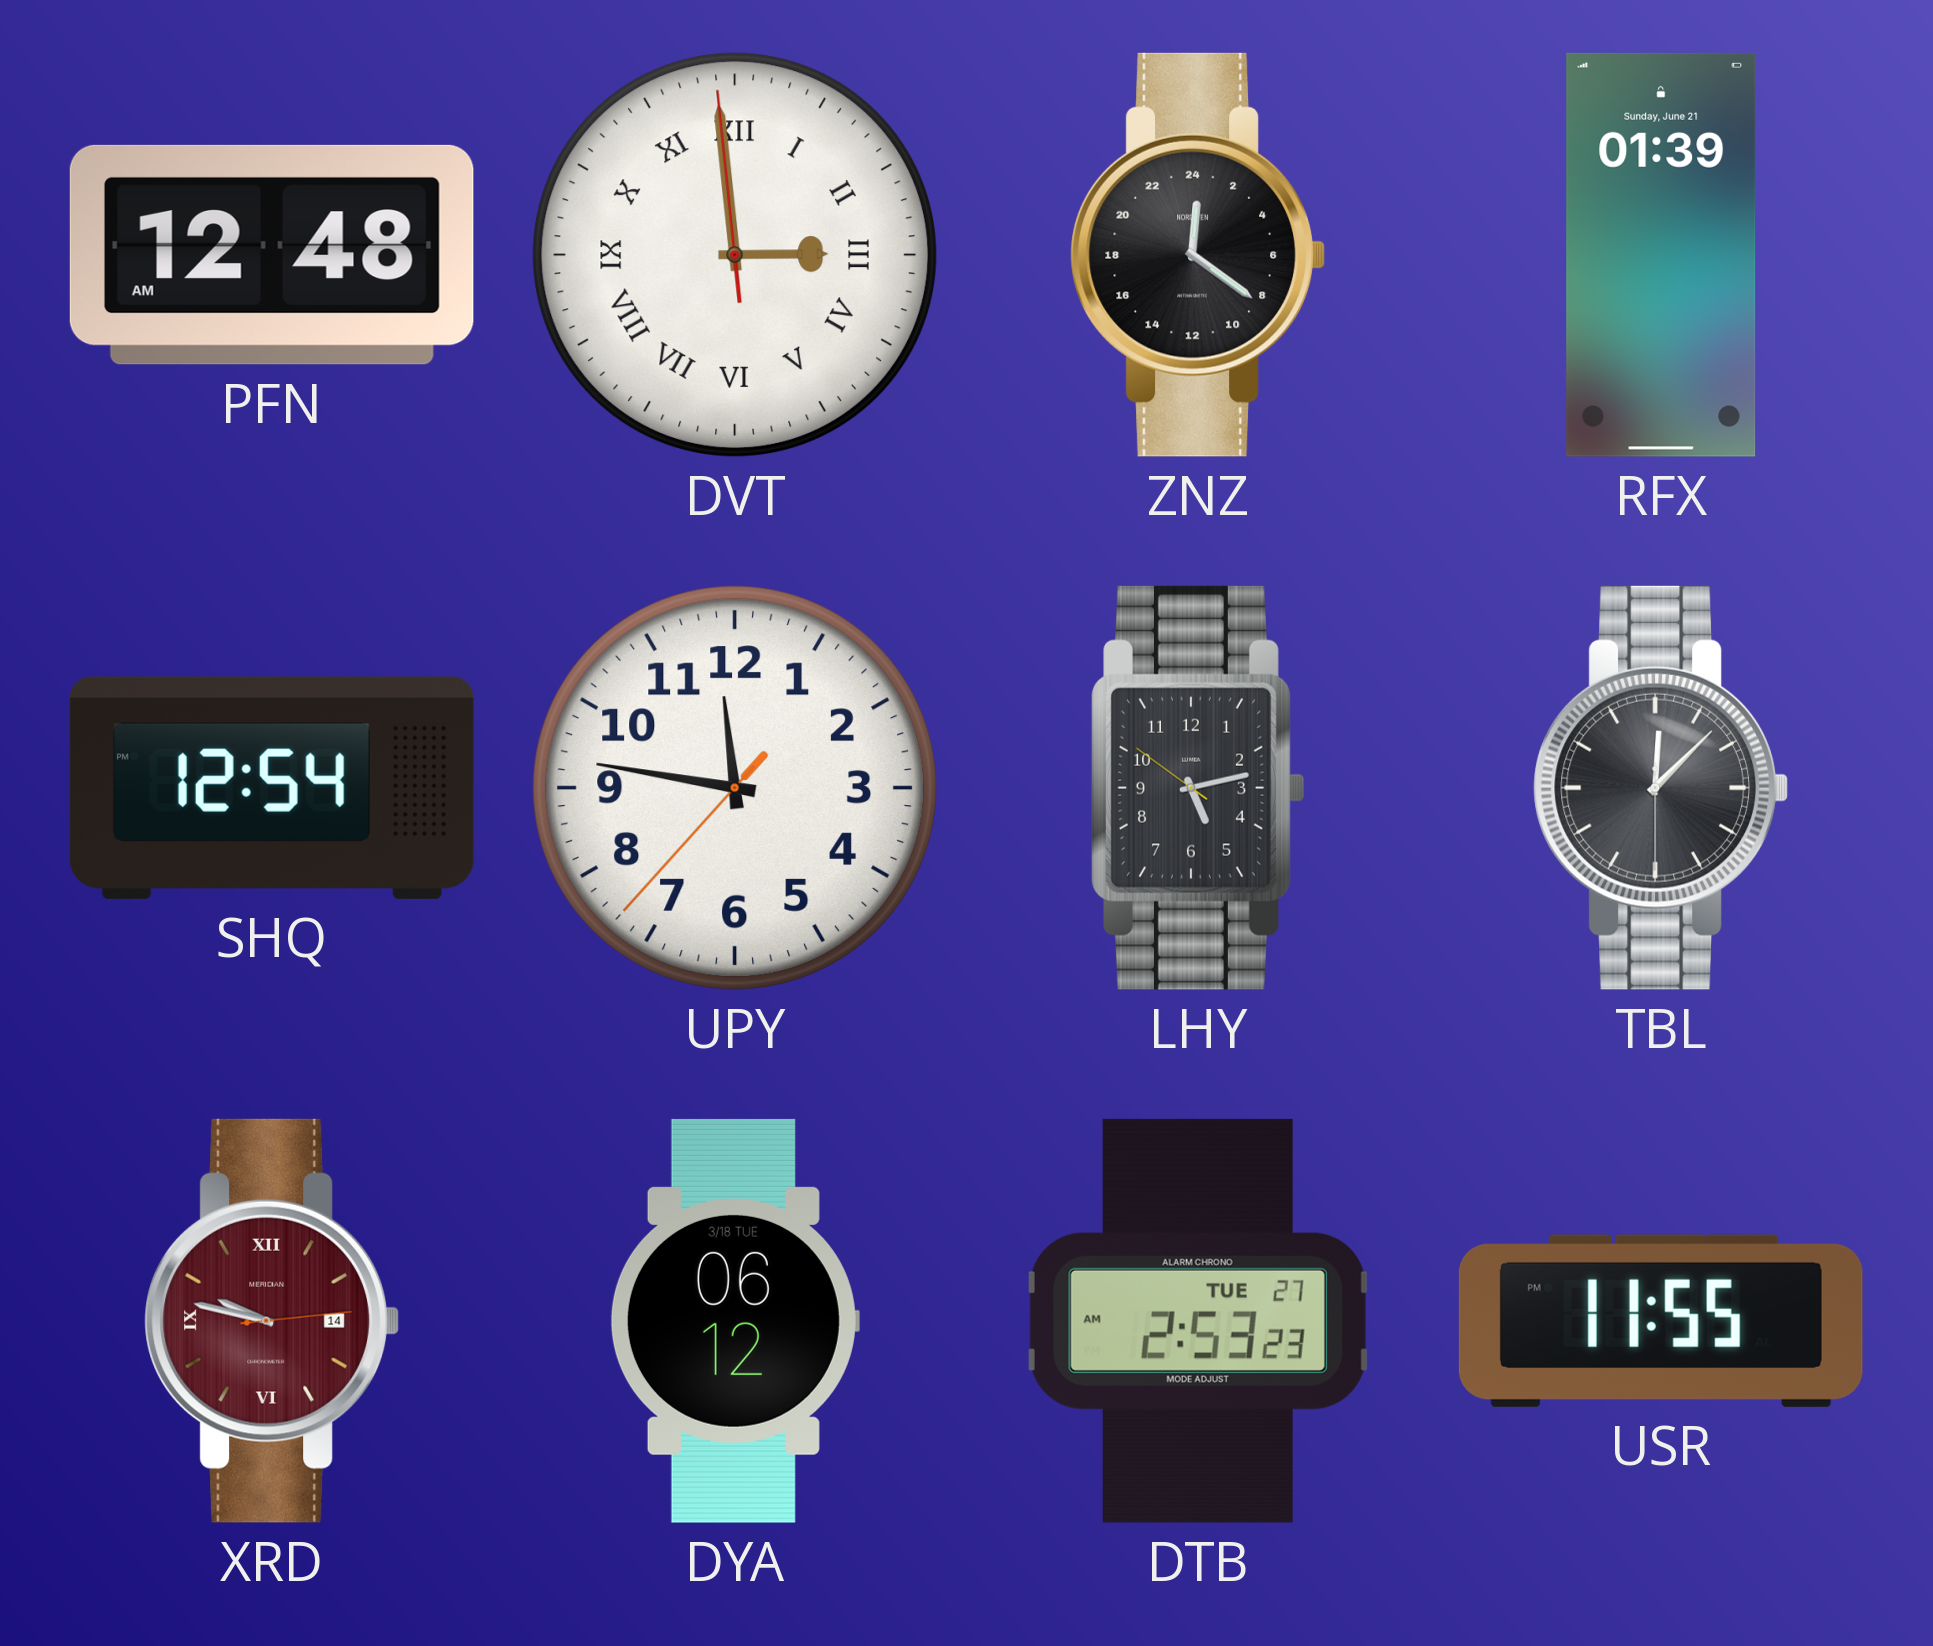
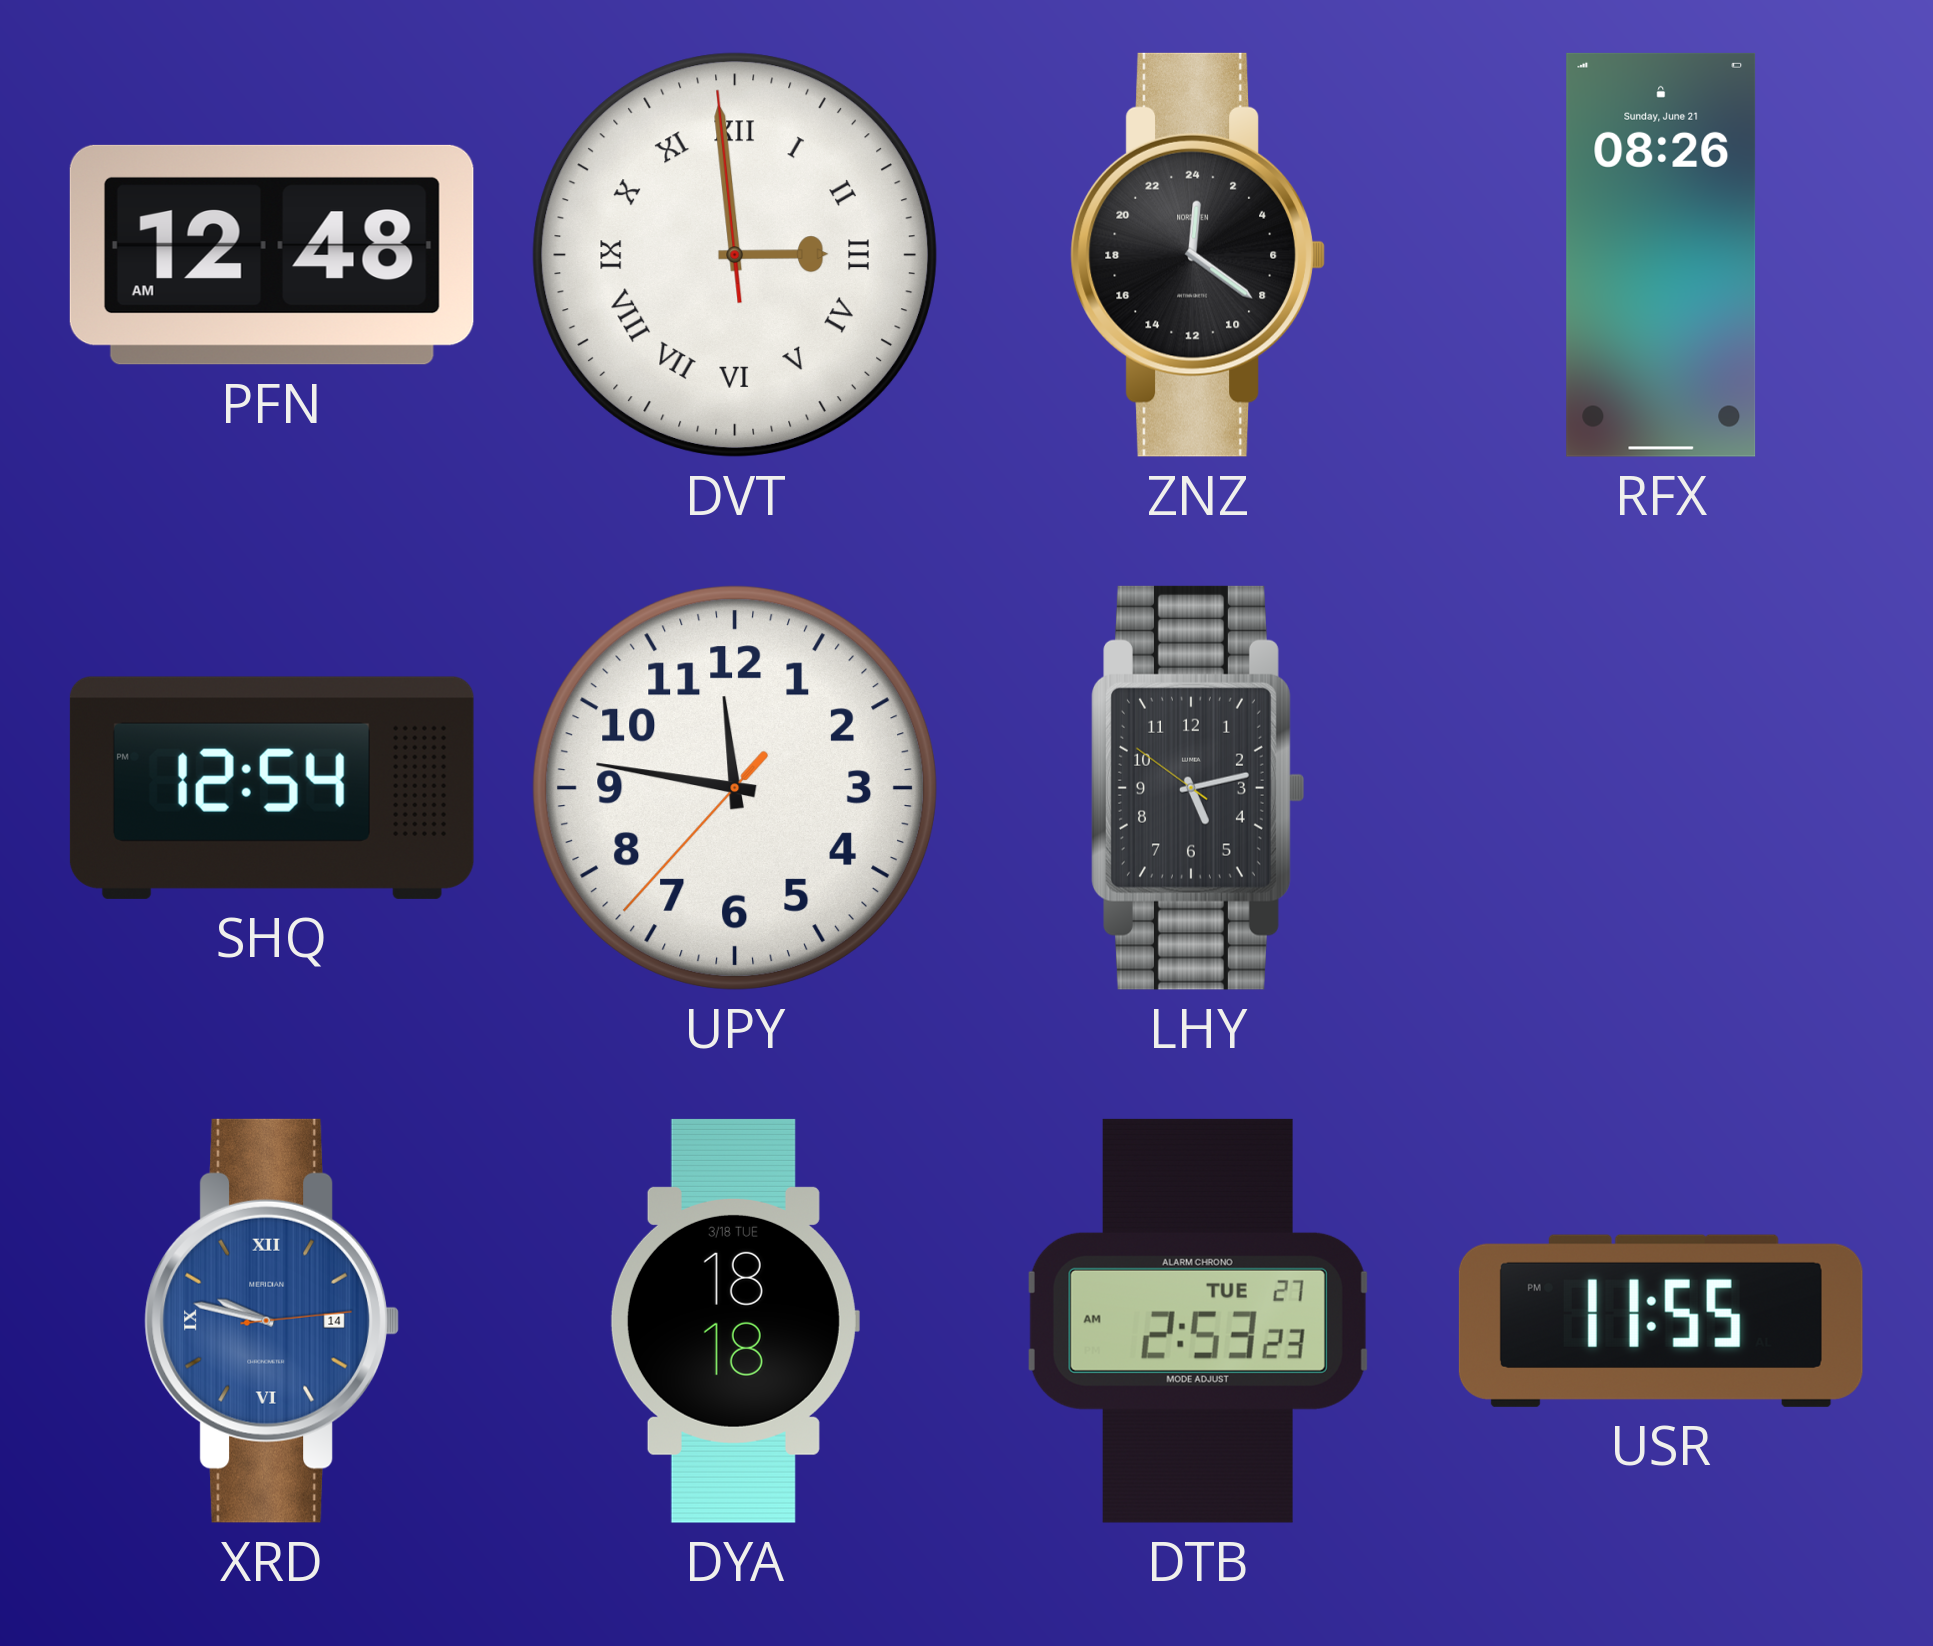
RFX: 01:39 -> 08:26
TBL: 12:07 -> none
XRD dial: burgundy -> blue
DYA: 06:12 -> 18:18
